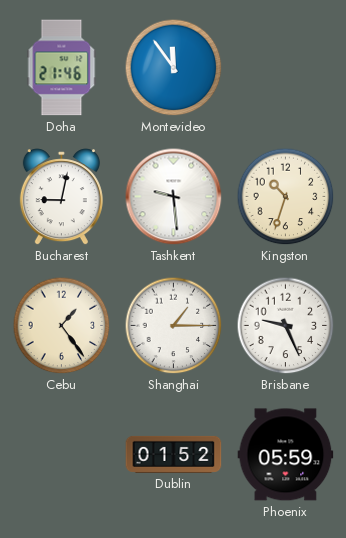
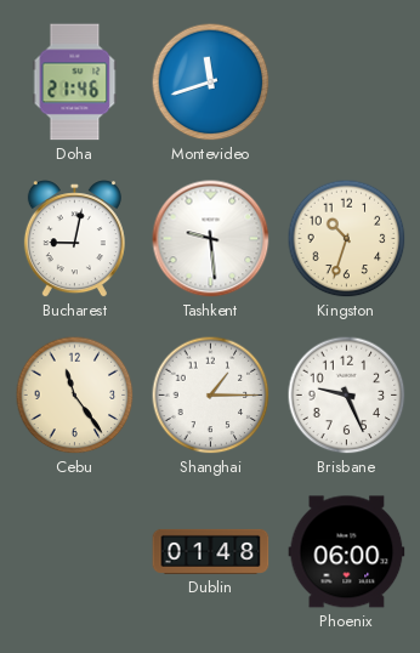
Montevideo: 11:54 -> 11:42
Cebu: 1:24 -> 11:24
Dublin: 01:52 -> 01:48
Phoenix: 05:59 -> 06:00
